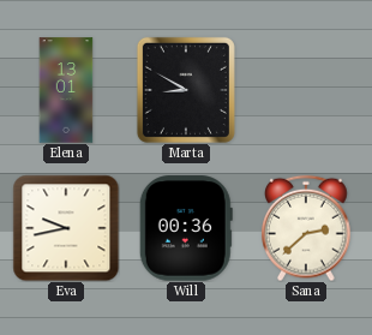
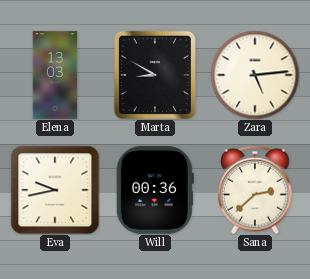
Elena: 13:01 -> 13:03
Zara: none -> 5:14
